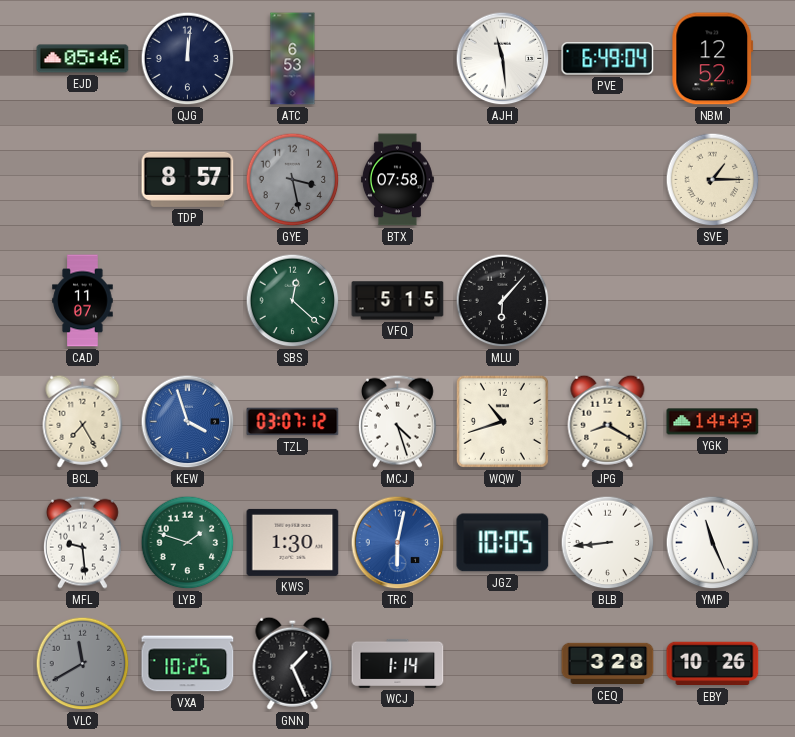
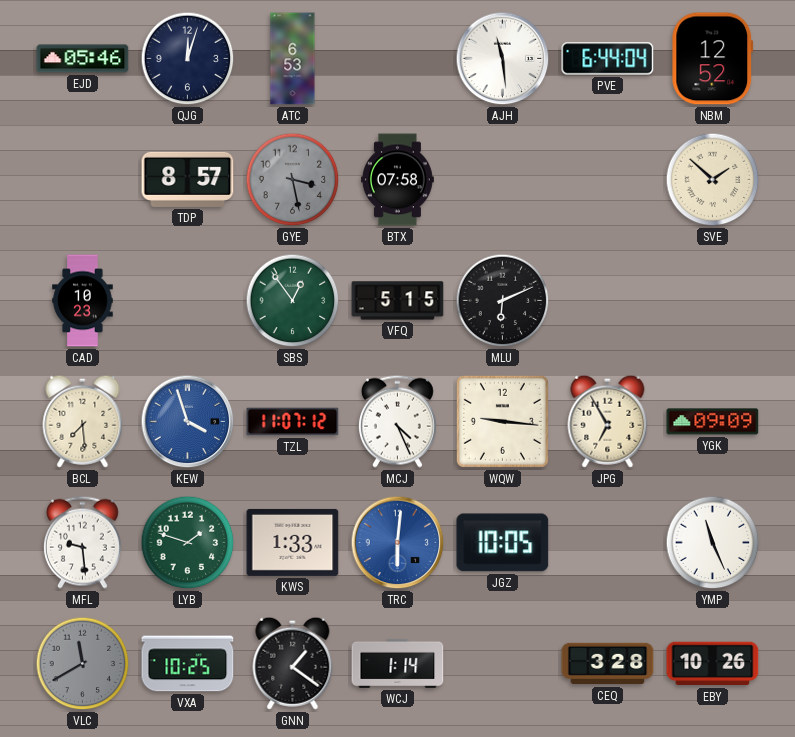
QJG: 12:01 -> 12:03
PVE: 6:49 -> 6:44
SVE: 1:15 -> 1:52
CAD: 11:07 -> 10:23
SBS: 12:22 -> 12:54
MLU: 6:07 -> 6:11
BCL: 7:25 -> 7:29
TZL: 03:07 -> 11:07
MCJ: 4:27 -> 4:26
WQW: 10:42 -> 9:16
JPG: 8:20 -> 6:55
YGK: 14:49 -> 09:09
KWS: 1:30 -> 1:33
TRC: 6:02 -> 6:01
BLB: 8:44 -> none
GNN: 1:26 -> 1:21
